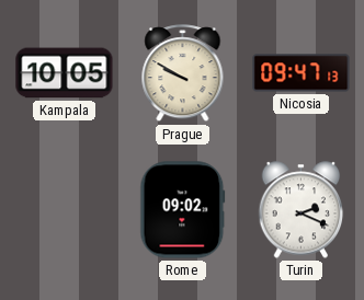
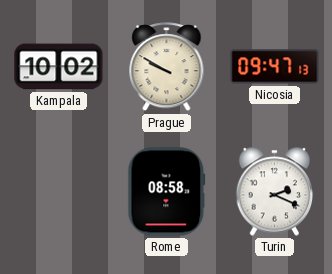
Kampala: 10:05 -> 10:02
Rome: 09:02 -> 08:58
